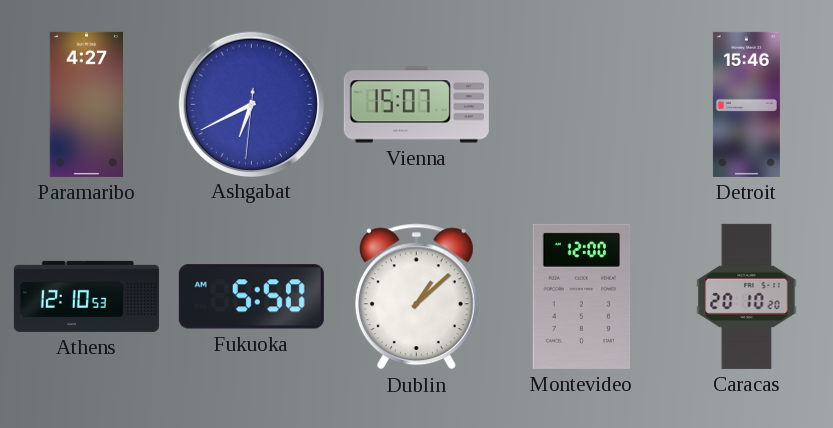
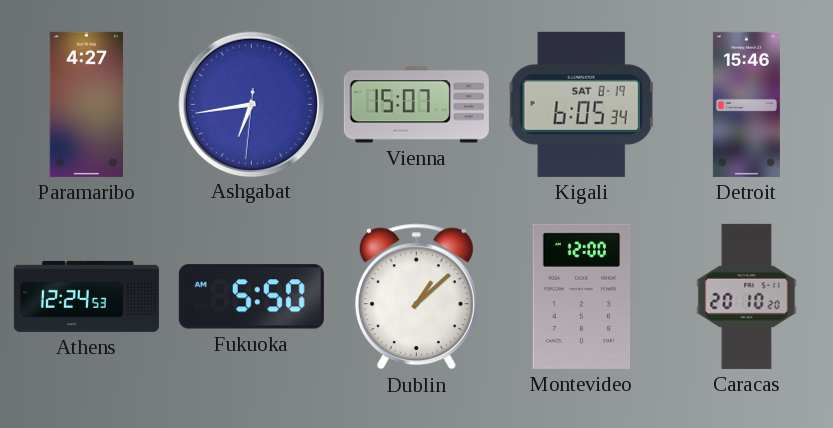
Ashgabat: 6:40 -> 6:43
Kigali: none -> 6:05
Athens: 12:10 -> 12:24
